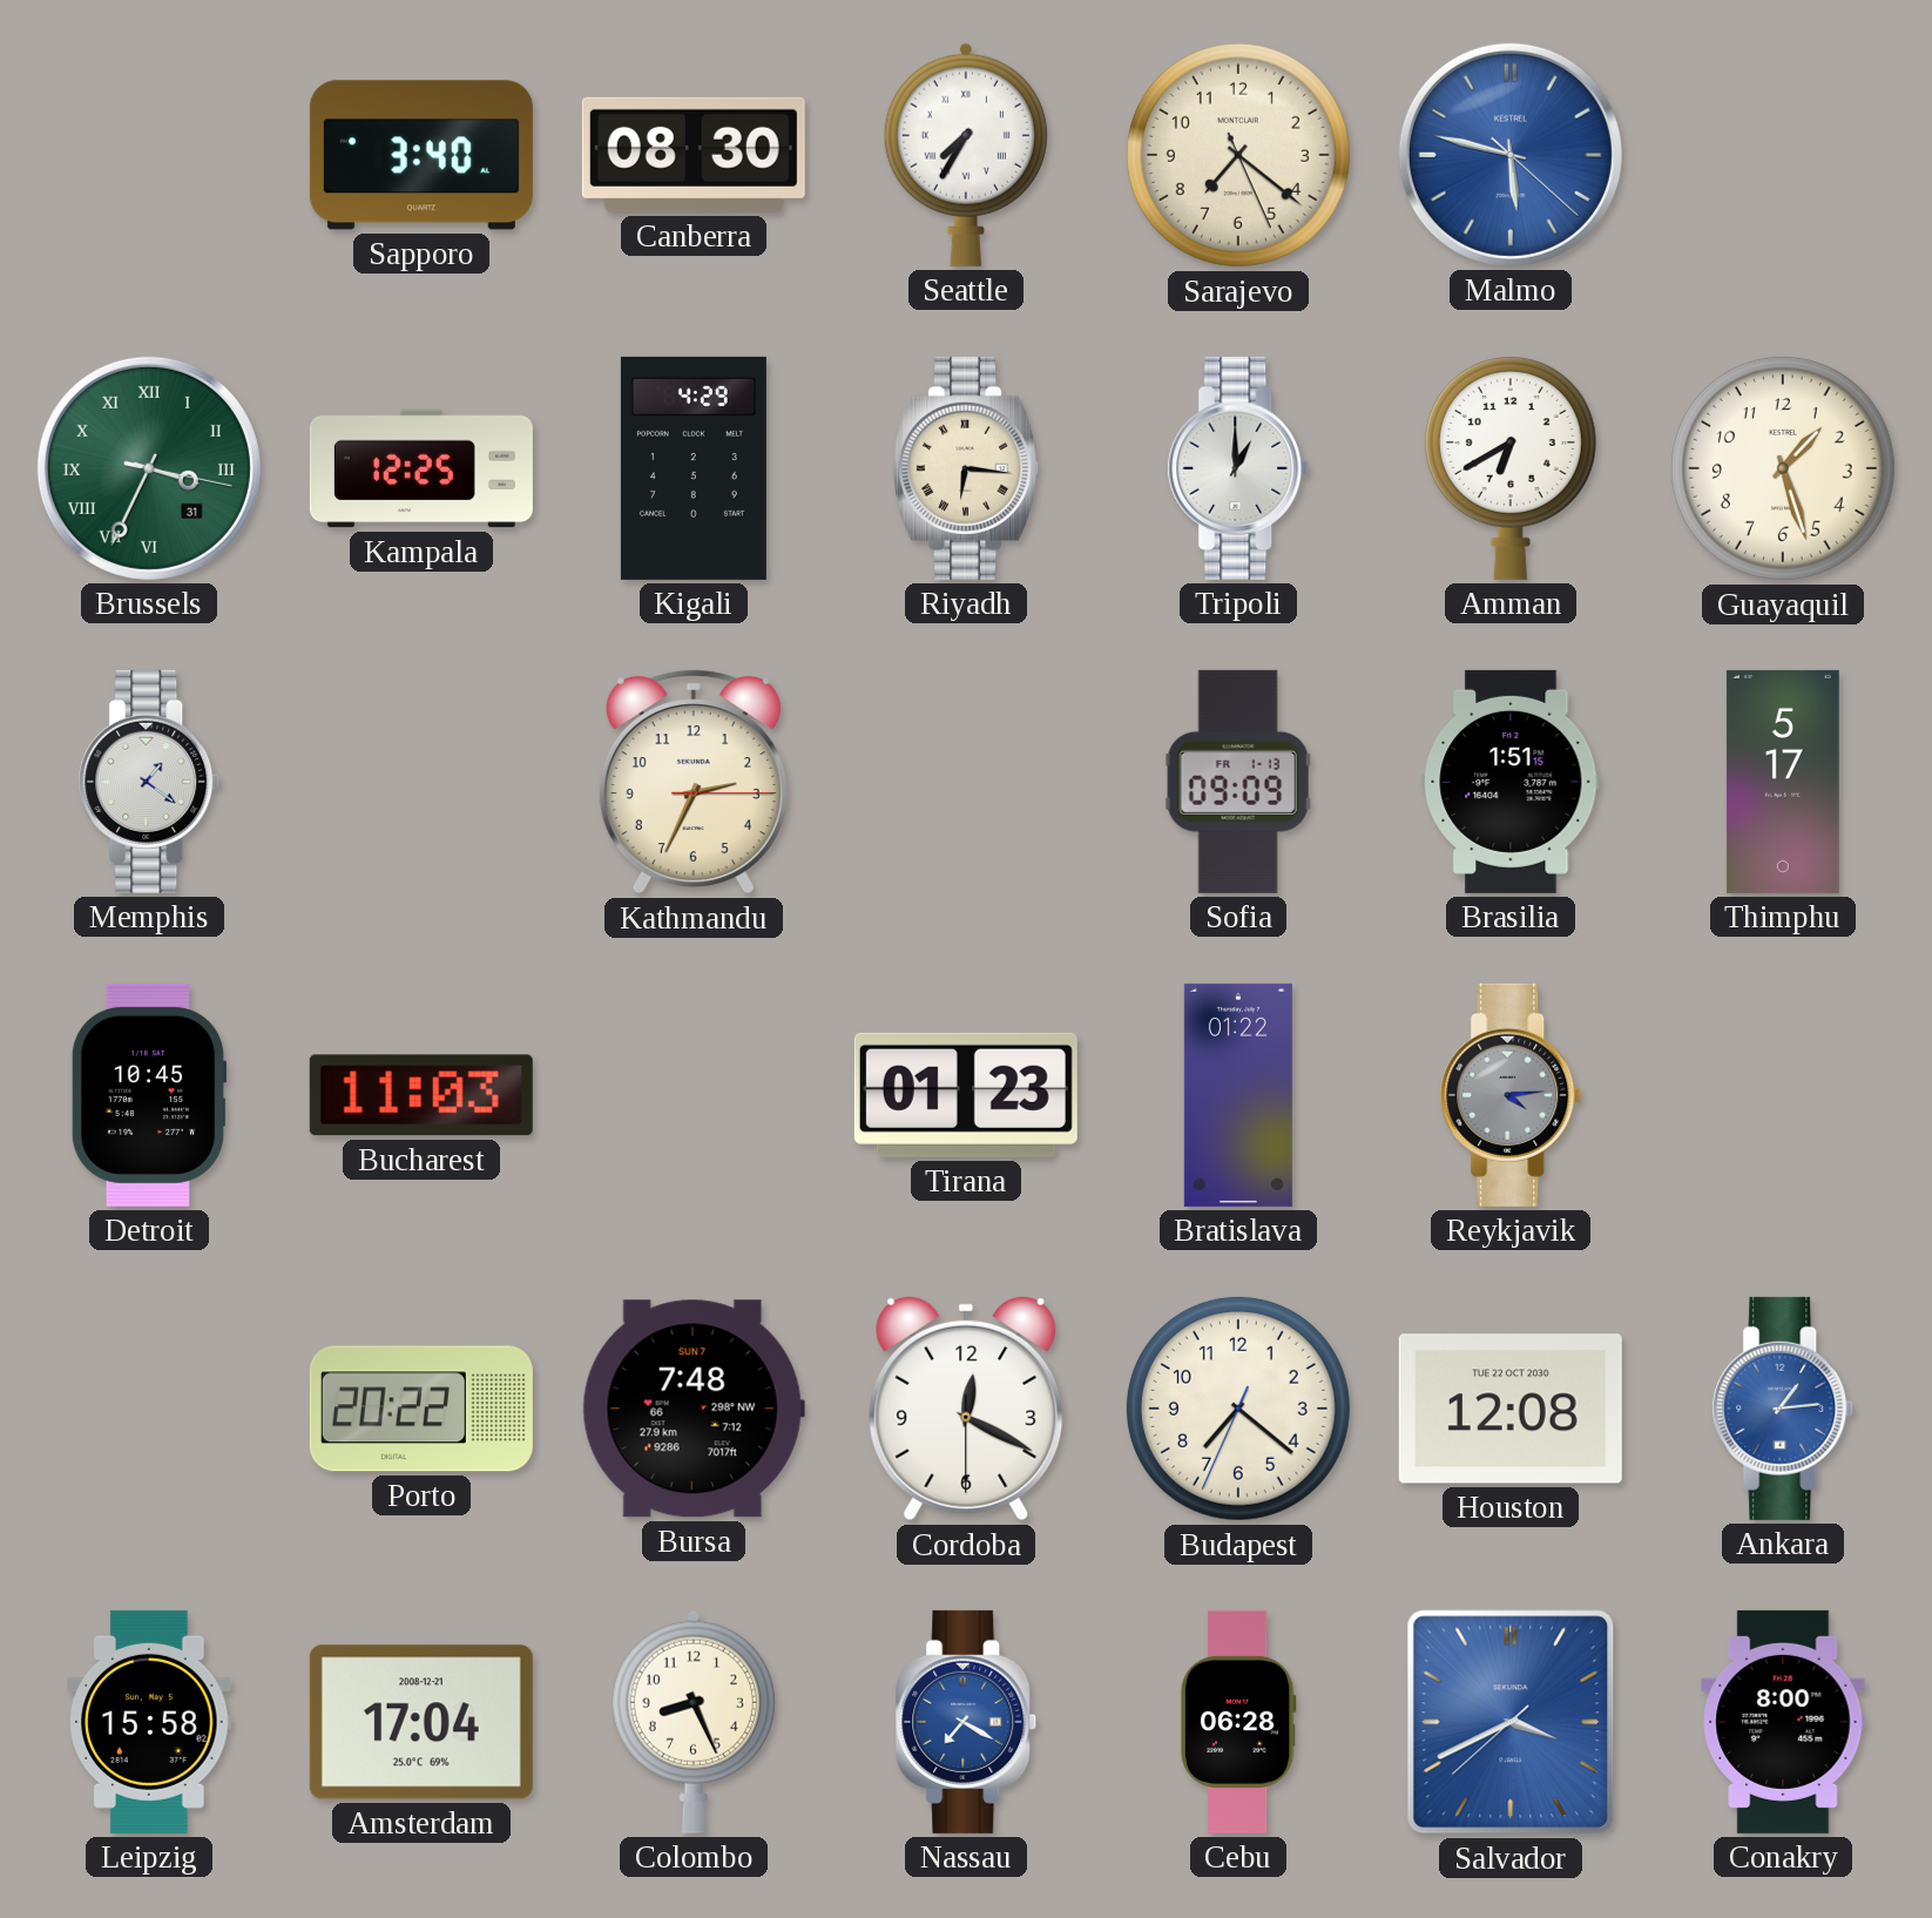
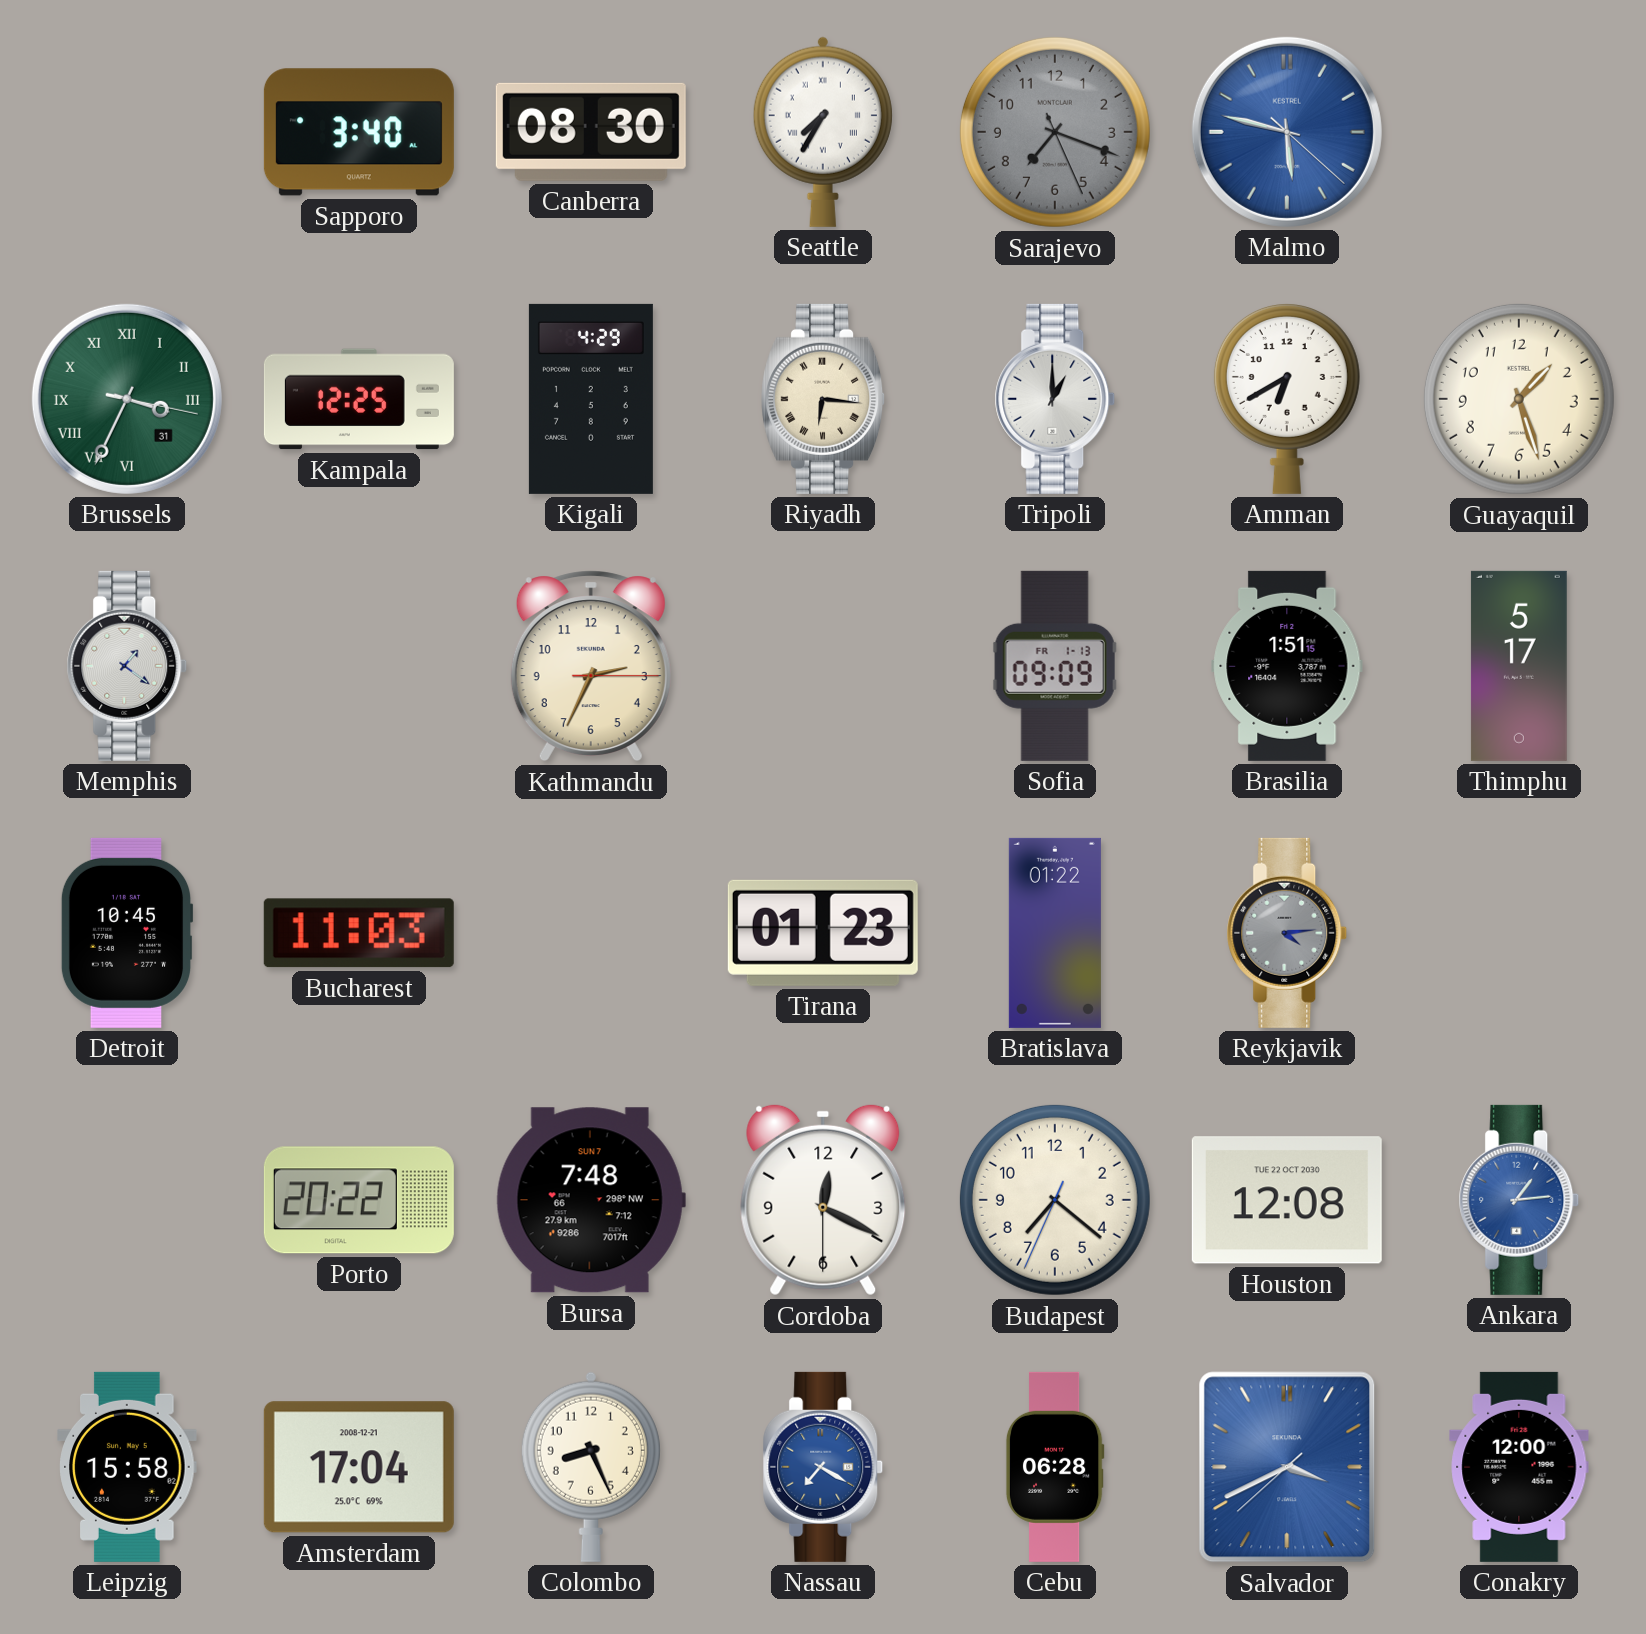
Sarajevo: 7:21 -> 7:18
Sarajevo dial: cream -> grey
Conakry: 8:00 -> 12:00
